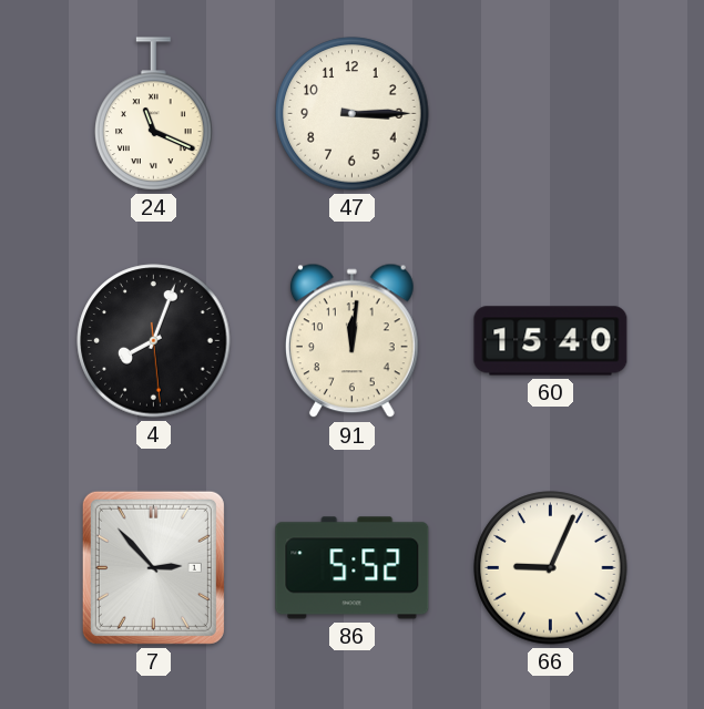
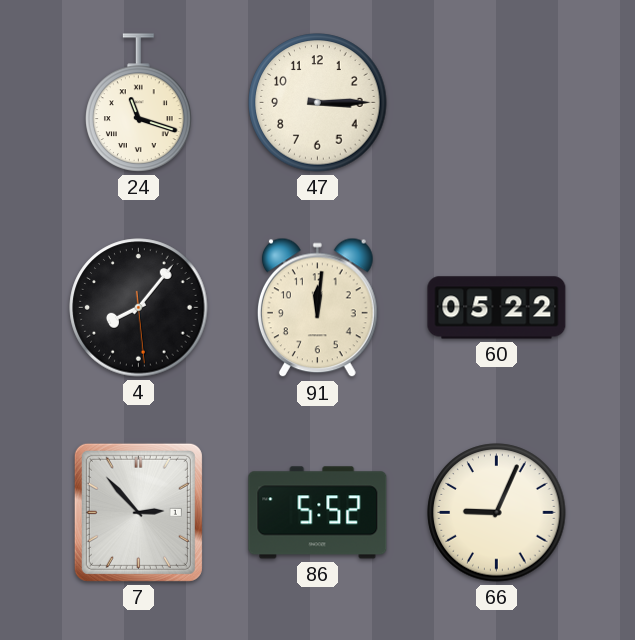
24: 11:19 -> 11:18
4: 8:03 -> 8:06
60: 15:40 -> 05:22
